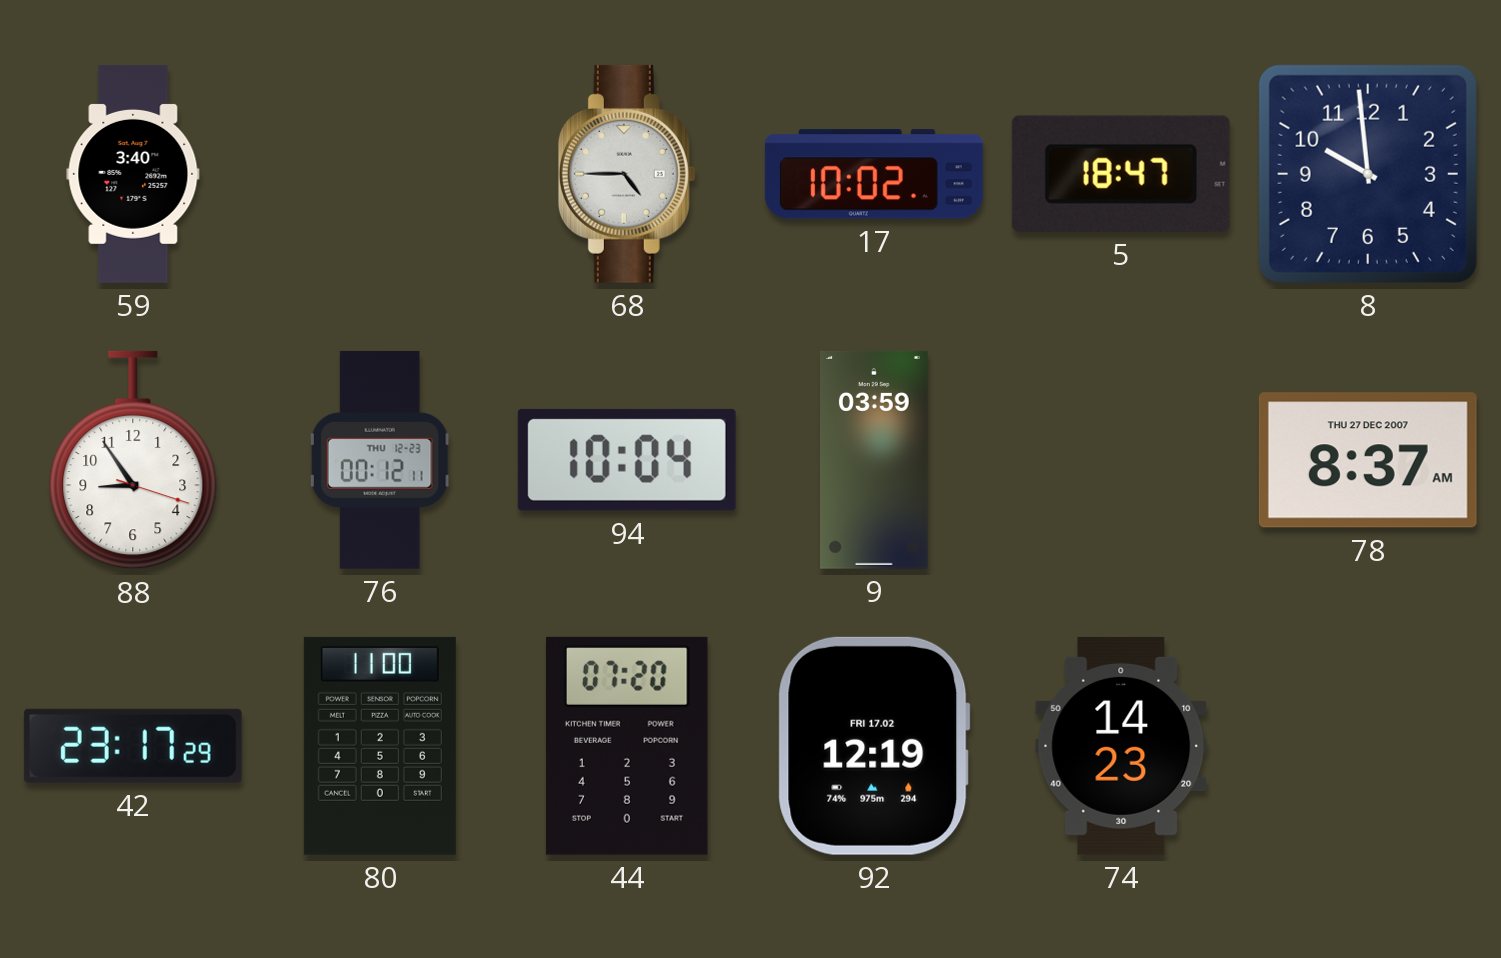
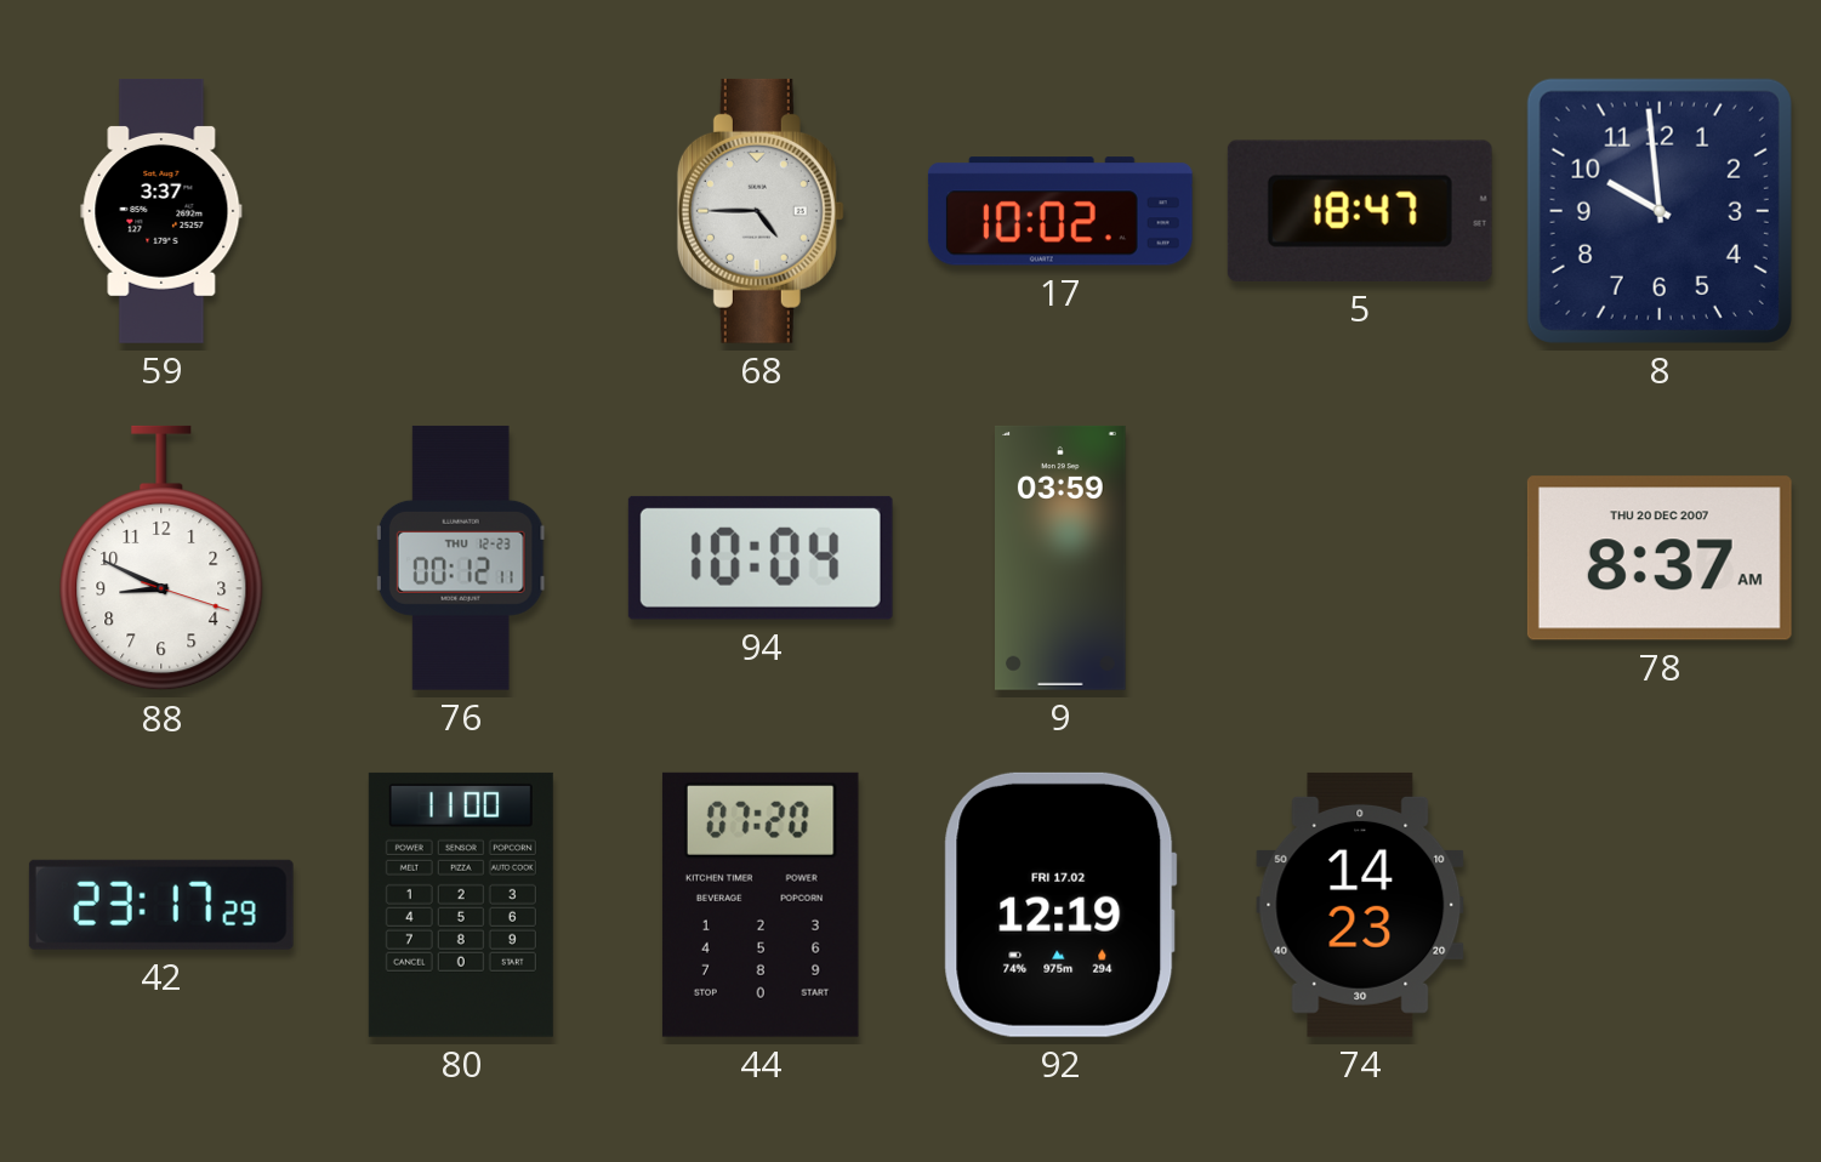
59: 3:40 -> 3:37
88: 8:54 -> 8:49
78 date: THU 27 DEC 2007 -> THU 20 DEC 2007
